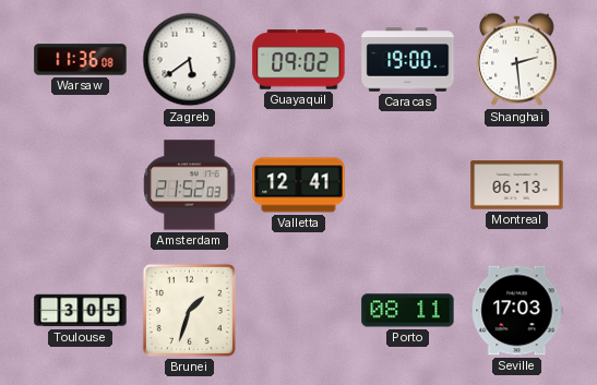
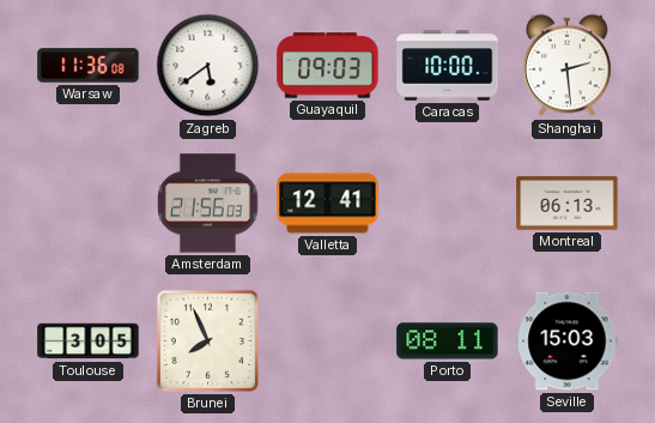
Guayaquil: 09:02 -> 09:03
Caracas: 19:00 -> 10:00
Amsterdam: 21:52 -> 21:56
Brunei: 1:33 -> 7:56
Seville: 17:03 -> 15:03
